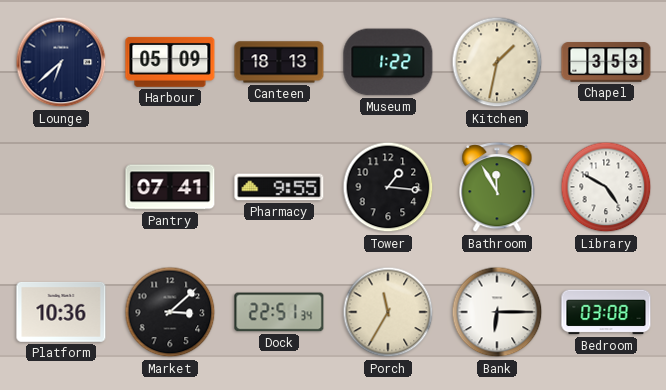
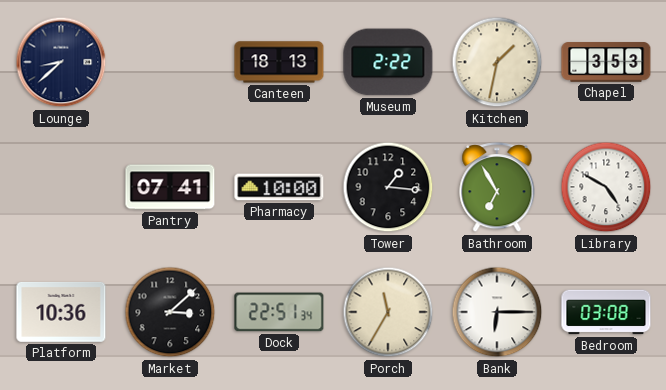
Lounge: 6:38 -> 8:38
Harbour: 05:09 -> none
Museum: 1:22 -> 2:22
Pharmacy: 9:55 -> 10:00
Bathroom: 11:55 -> 6:55
